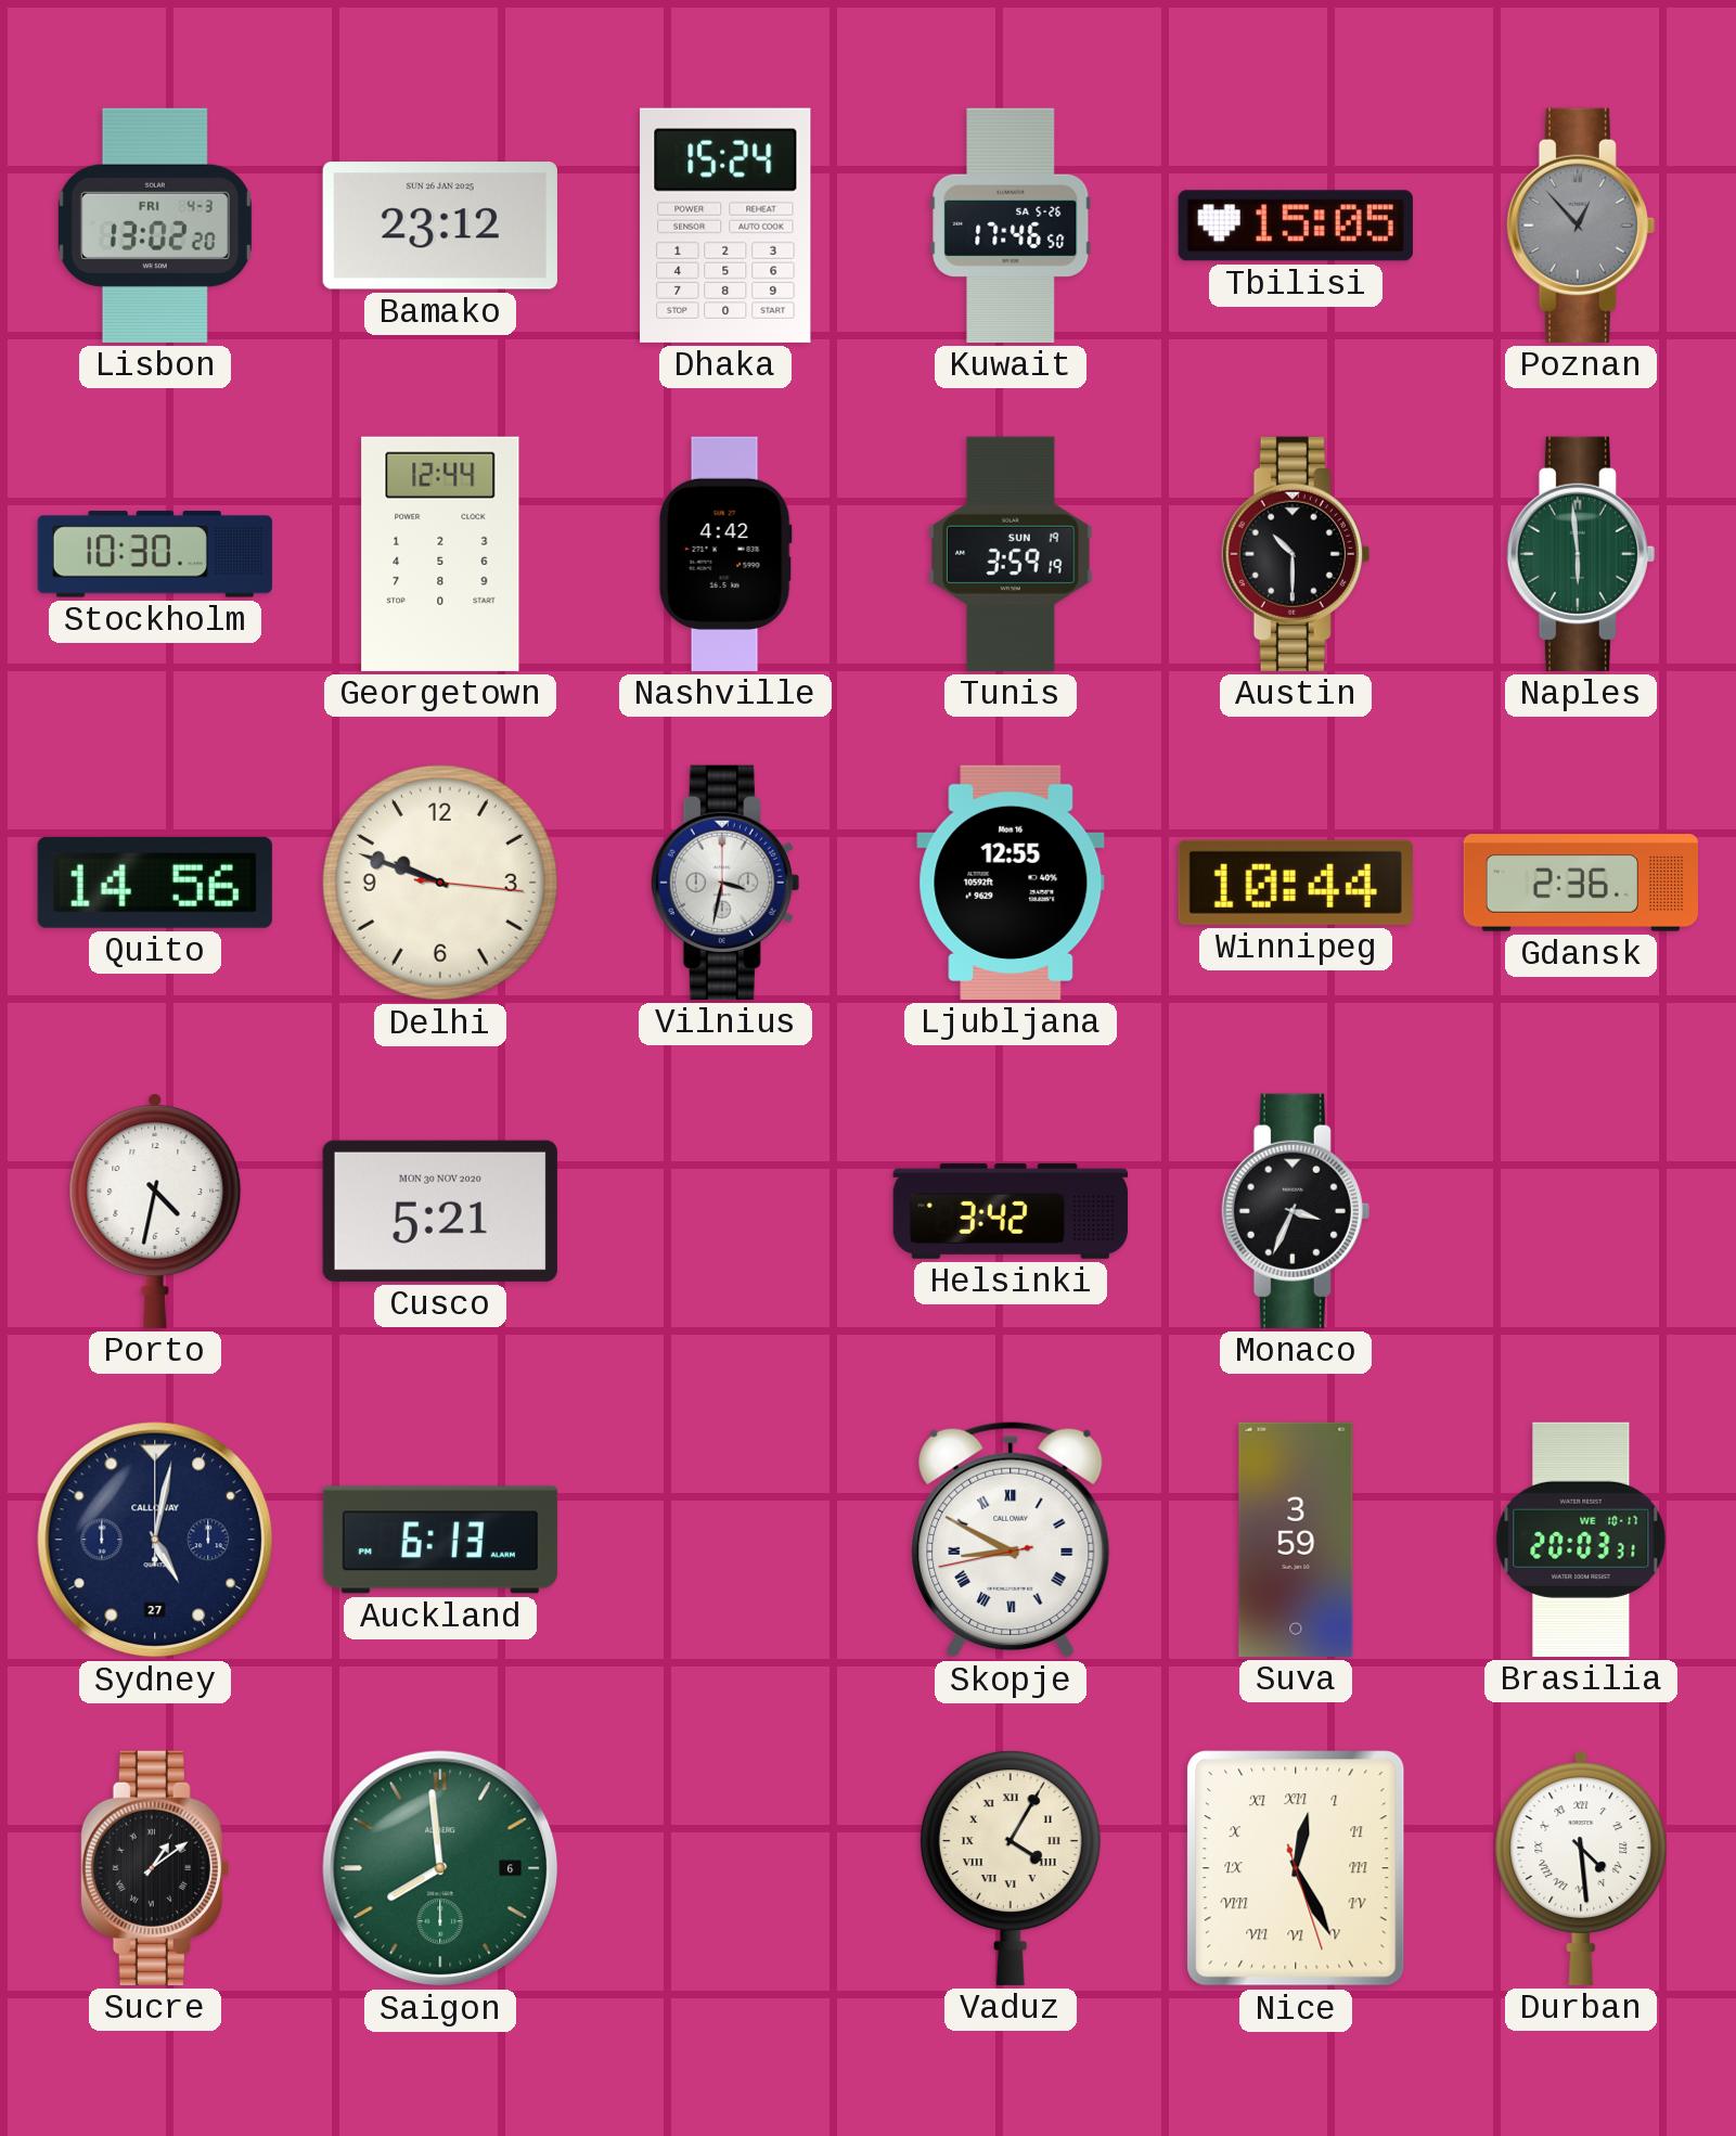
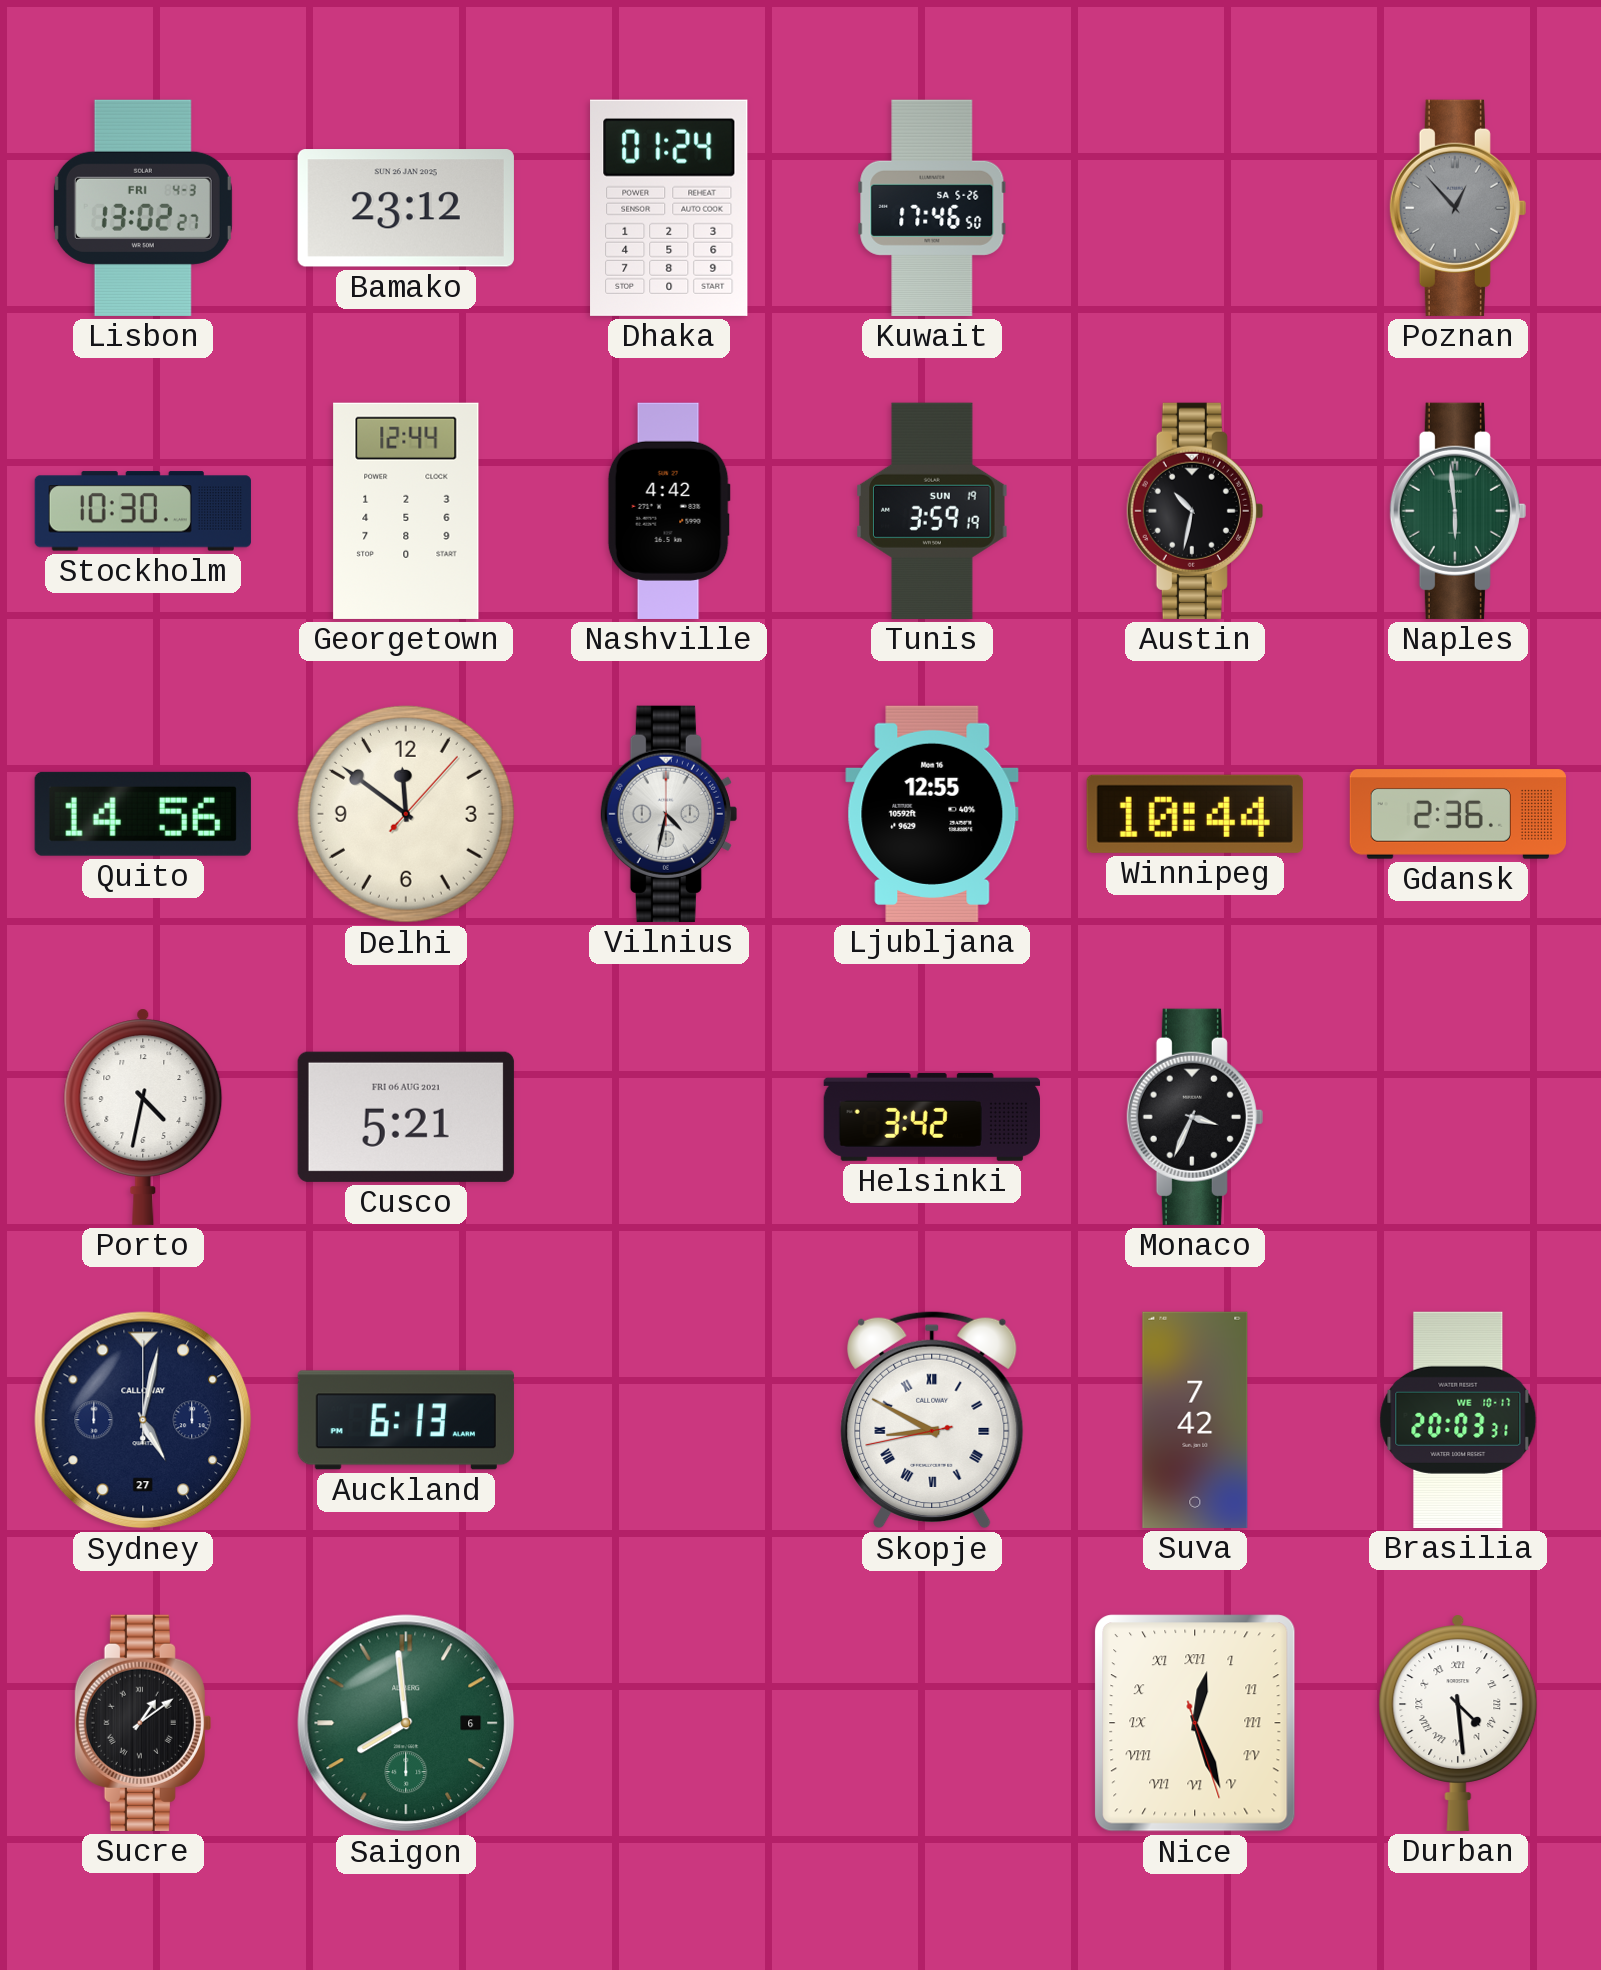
Lisbon: 13:02:20 -> 13:02:27
Dhaka: 15:24 -> 01:24
Tbilisi: 15:05 -> none
Austin: 10:30 -> 10:32
Delhi: 9:48 -> 11:51
Vilnius: 3:32 -> 4:32
Cusco date: MON 30 NOV 2020 -> FRI 06 AUG 2021
Suva: 3:59 -> 7:42
Vaduz: 4:05 -> none
Nice: 12:25 -> 12:26
